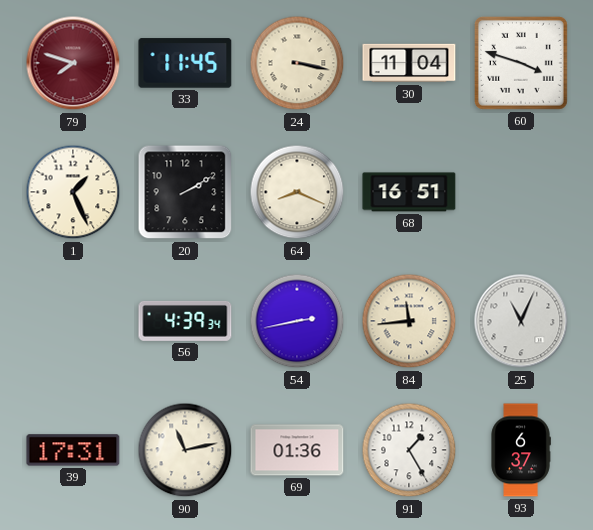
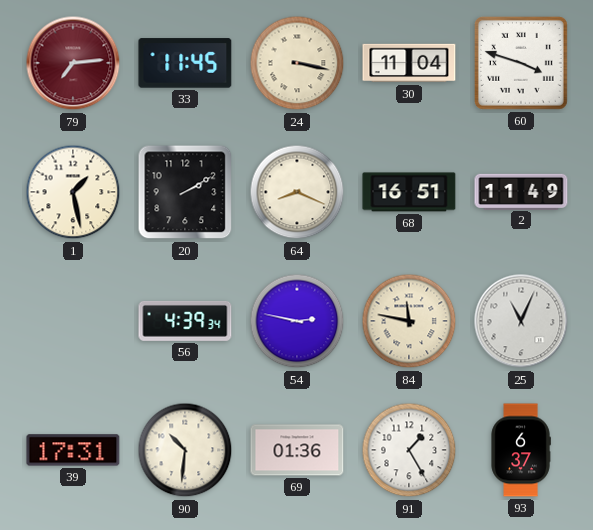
79: 7:48 -> 7:14
1: 1:26 -> 1:28
2: none -> 11:49
54: 2:43 -> 2:47
84: 11:44 -> 11:47
90: 11:13 -> 10:31
